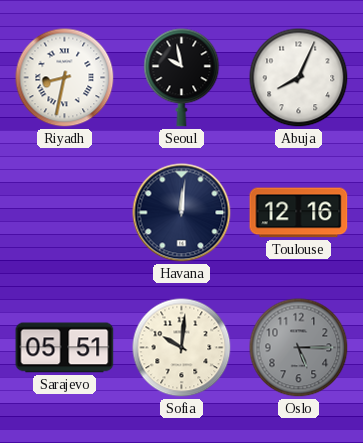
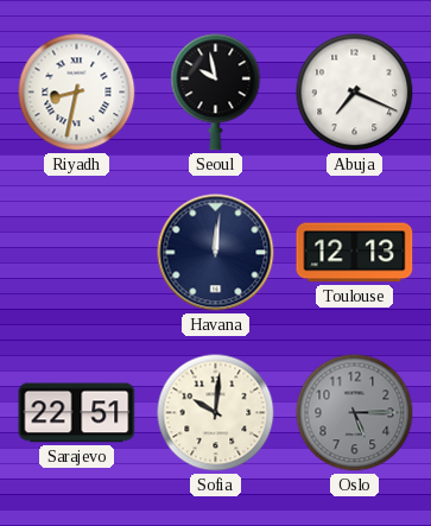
Abuja: 8:04 -> 7:19
Toulouse: 12:16 -> 12:13
Sarajevo: 05:51 -> 22:51
